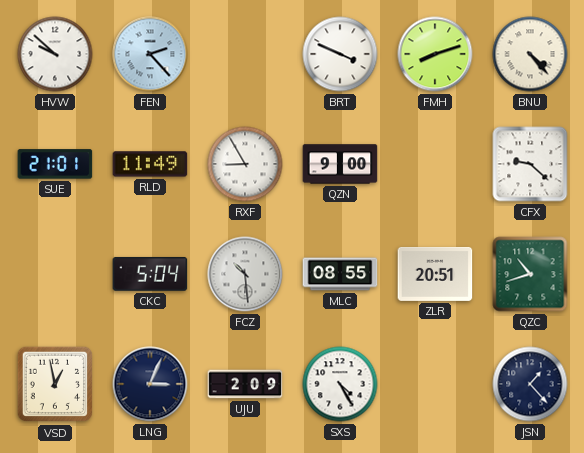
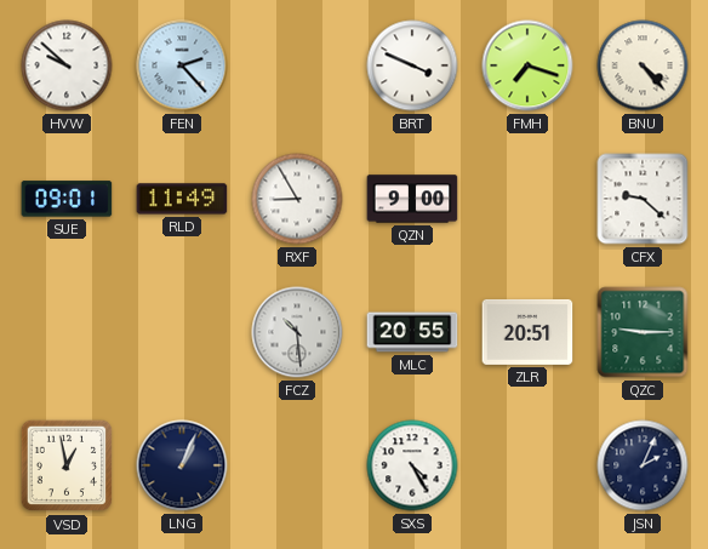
FMH: 8:12 -> 7:18
SUE: 21:01 -> 09:01
CKC: 5:04 -> none
MLC: 08:55 -> 20:55
QZC: 10:42 -> 9:15
LNG: 3:04 -> 1:04
UJU: 2:09 -> none
JSN: 1:23 -> 2:04
